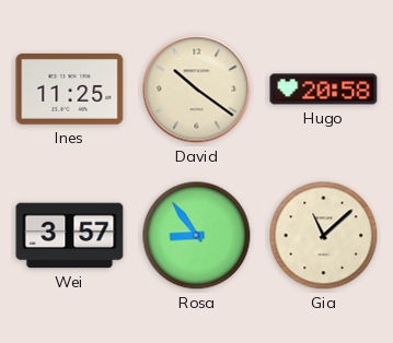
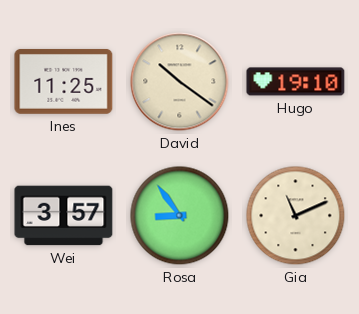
Hugo: 20:58 -> 19:10
Gia: 11:08 -> 11:11
